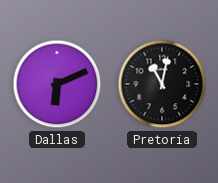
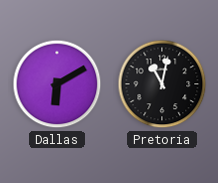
Dallas: 6:11 -> 6:10
